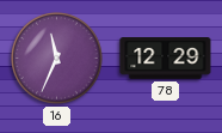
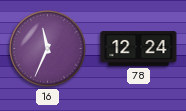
78: 12:29 -> 12:24
